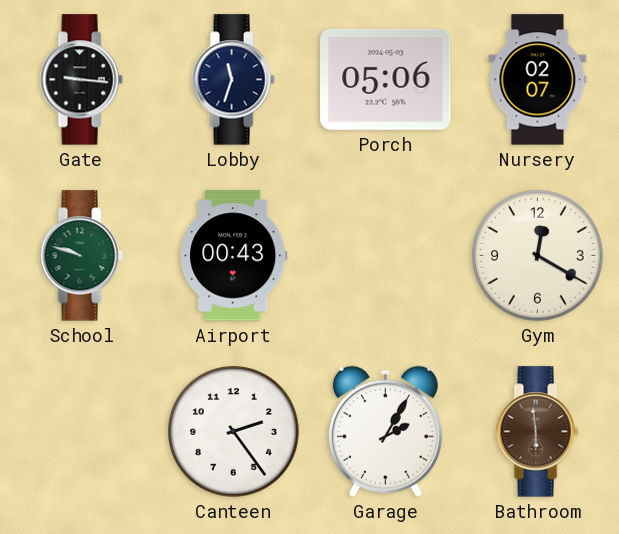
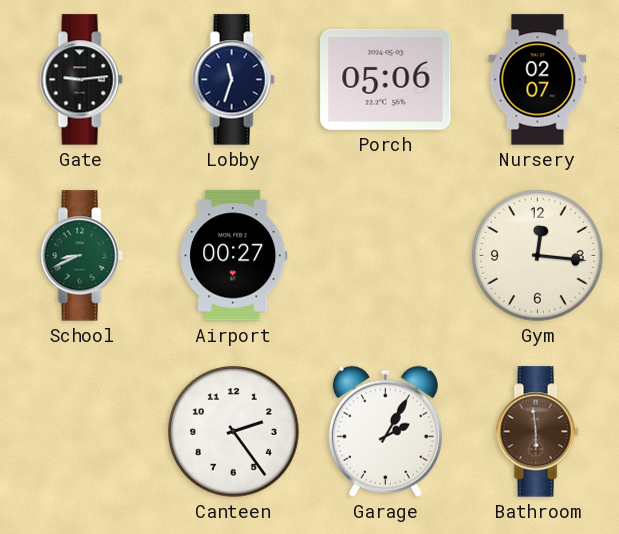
Gate: 9:16 -> 9:14
School: 9:48 -> 8:41
Airport: 00:43 -> 00:27
Gym: 12:20 -> 12:16
